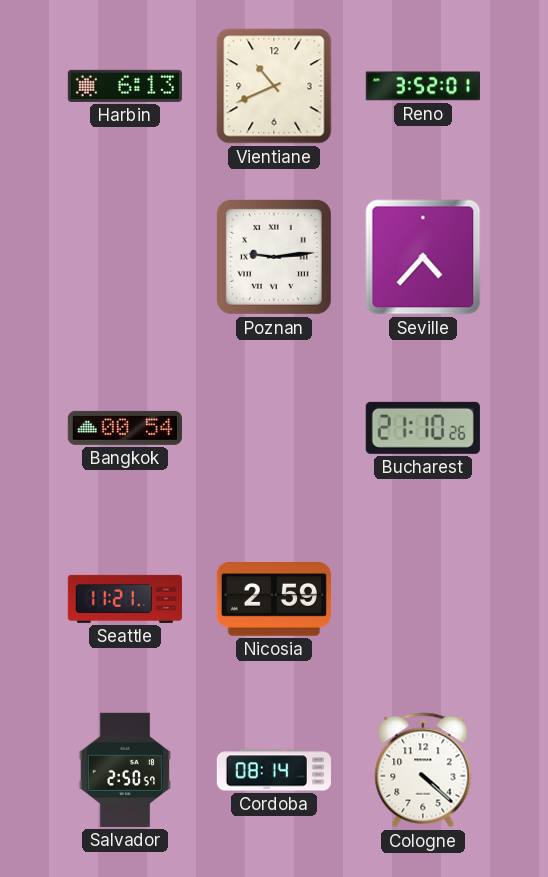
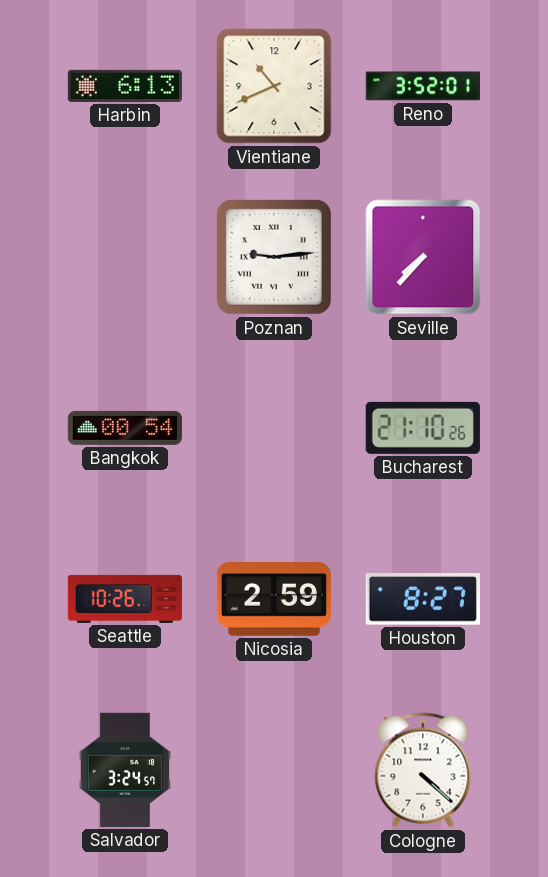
Seville: 4:37 -> 7:37
Seattle: 11:21 -> 10:26
Houston: none -> 8:27
Salvador: 2:50 -> 3:24
Cordoba: 08:14 -> none
